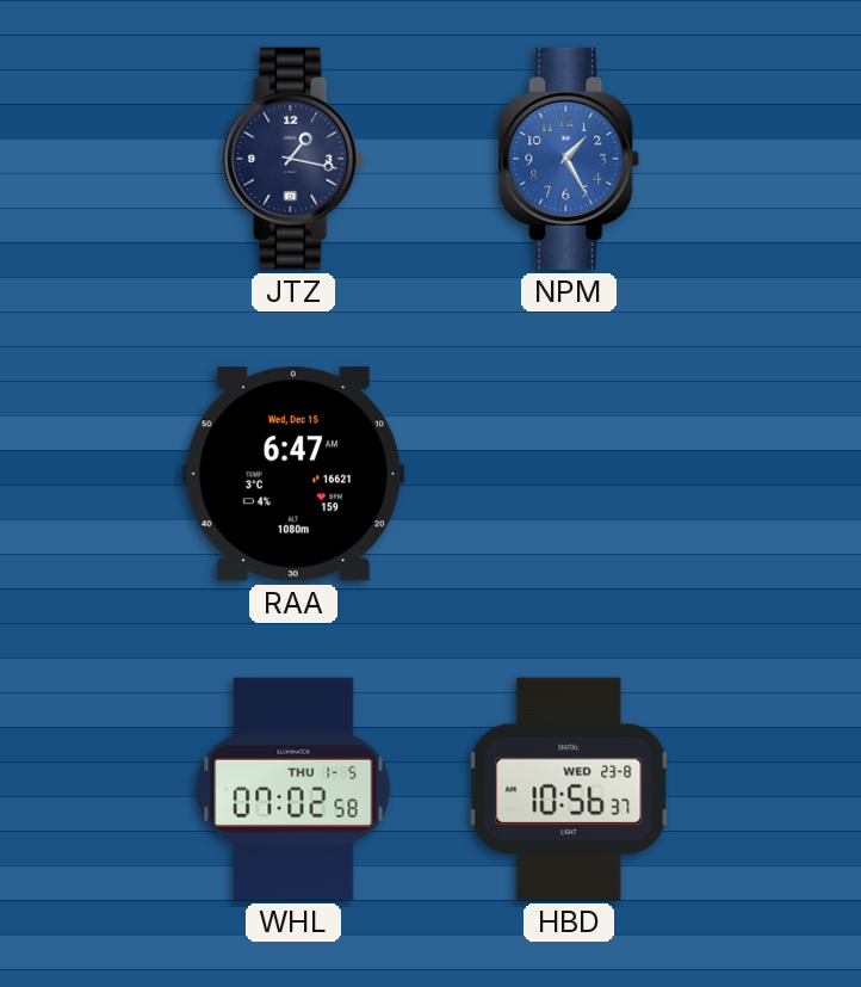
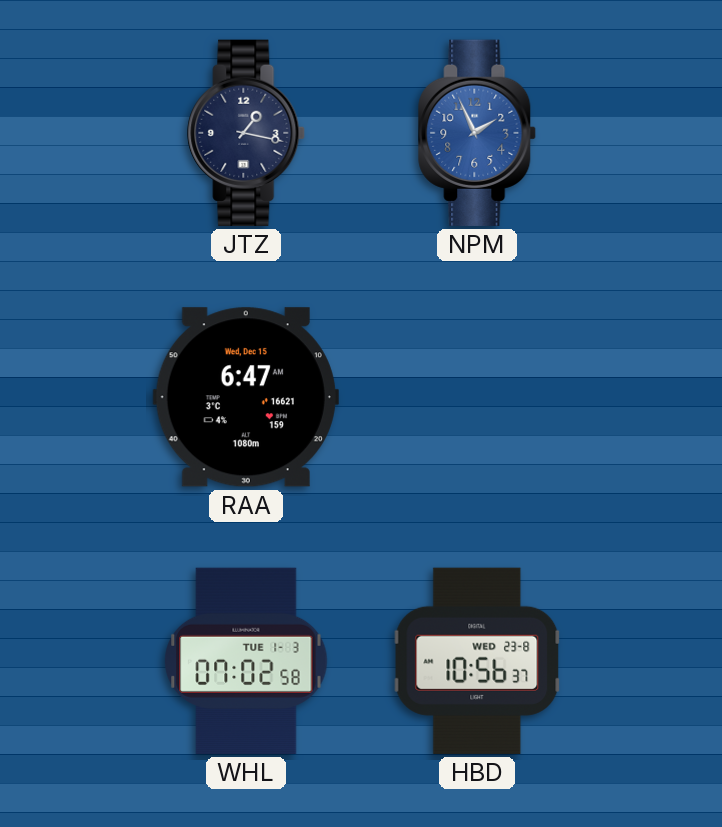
NPM: 1:25 -> 1:56
WHL date: THU 1-5 -> TUE 1-3
